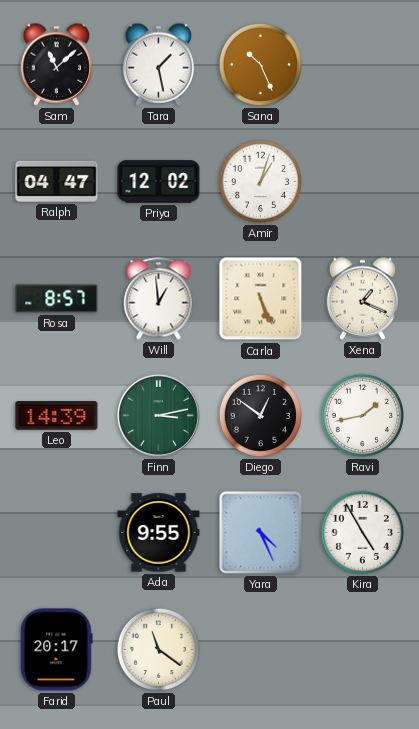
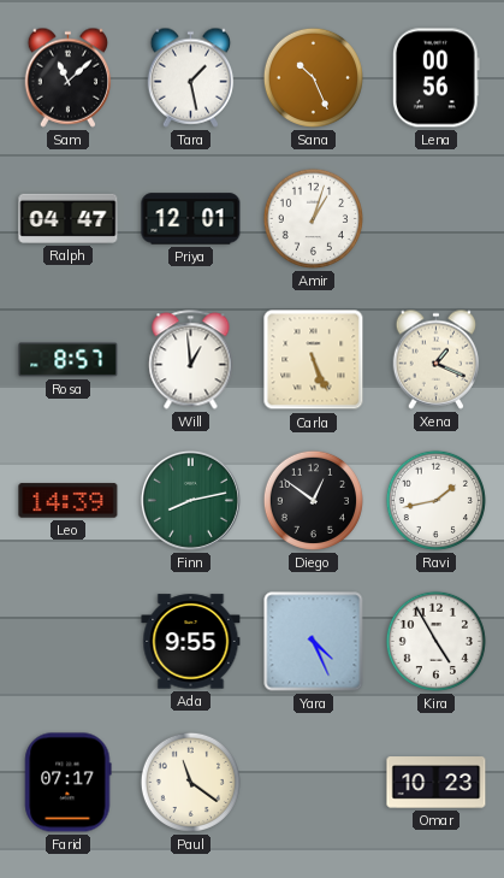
Lena: none -> 00:56
Priya: 12:02 -> 12:01
Finn: 3:13 -> 8:13
Farid: 20:17 -> 07:17
Omar: none -> 10:23
